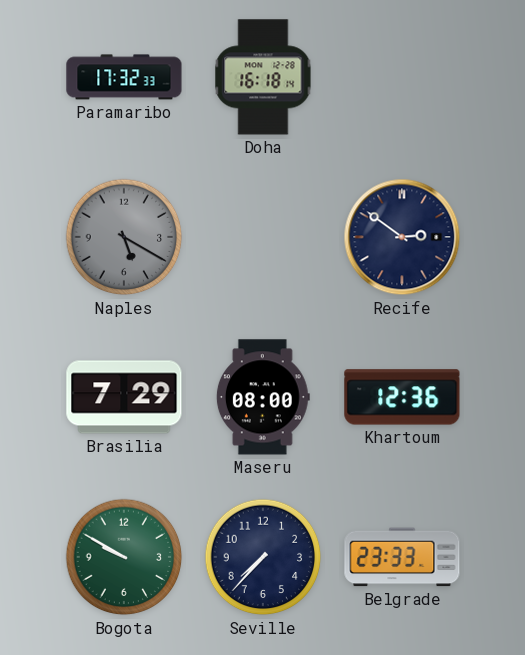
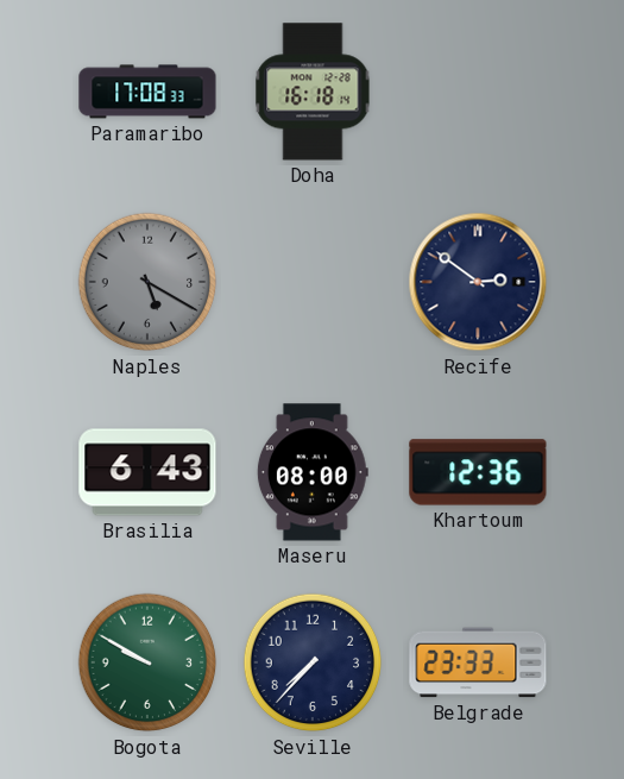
Paramaribo: 17:32 -> 17:08
Brasilia: 7:29 -> 6:43
